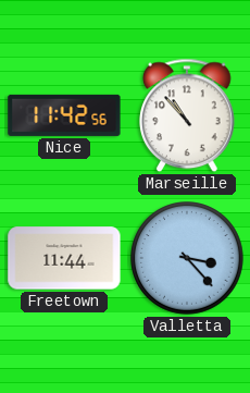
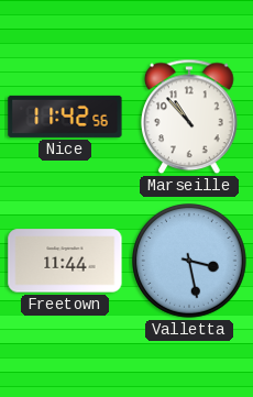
Valletta: 3:23 -> 3:28
